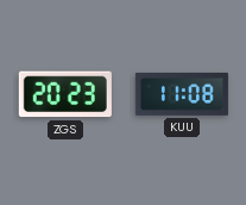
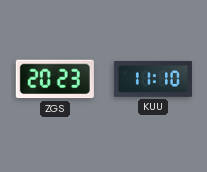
KUU: 11:08 -> 11:10
